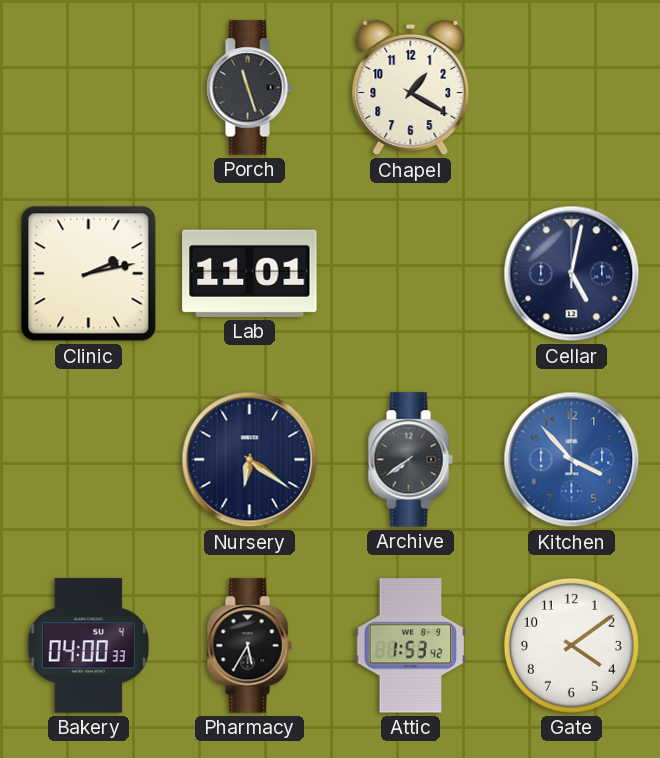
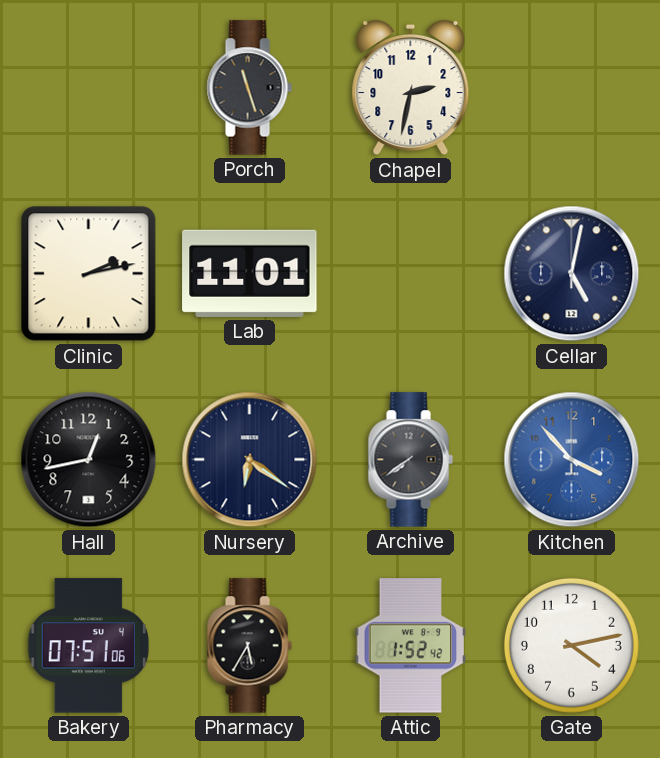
Chapel: 1:20 -> 2:32
Hall: none -> 12:43
Bakery: 04:00 -> 07:51
Attic: 1:53 -> 1:52
Gate: 4:09 -> 4:13
